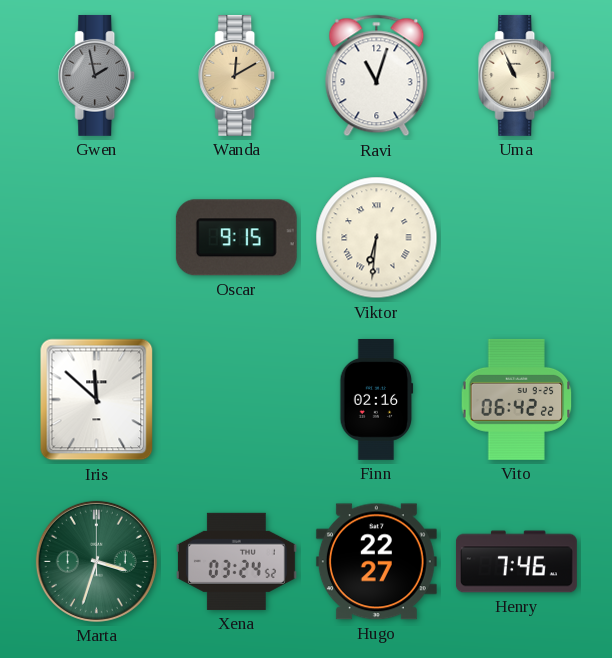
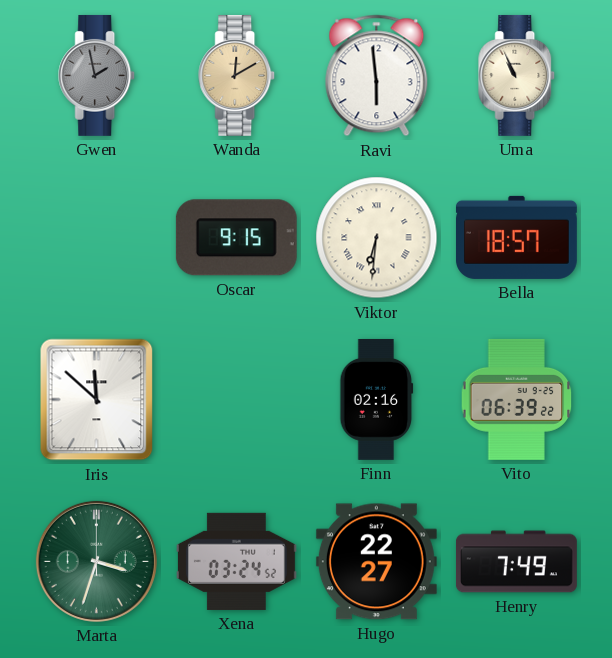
Ravi: 11:03 -> 5:59
Bella: none -> 18:57
Vito: 06:42 -> 06:39
Henry: 7:46 -> 7:49
